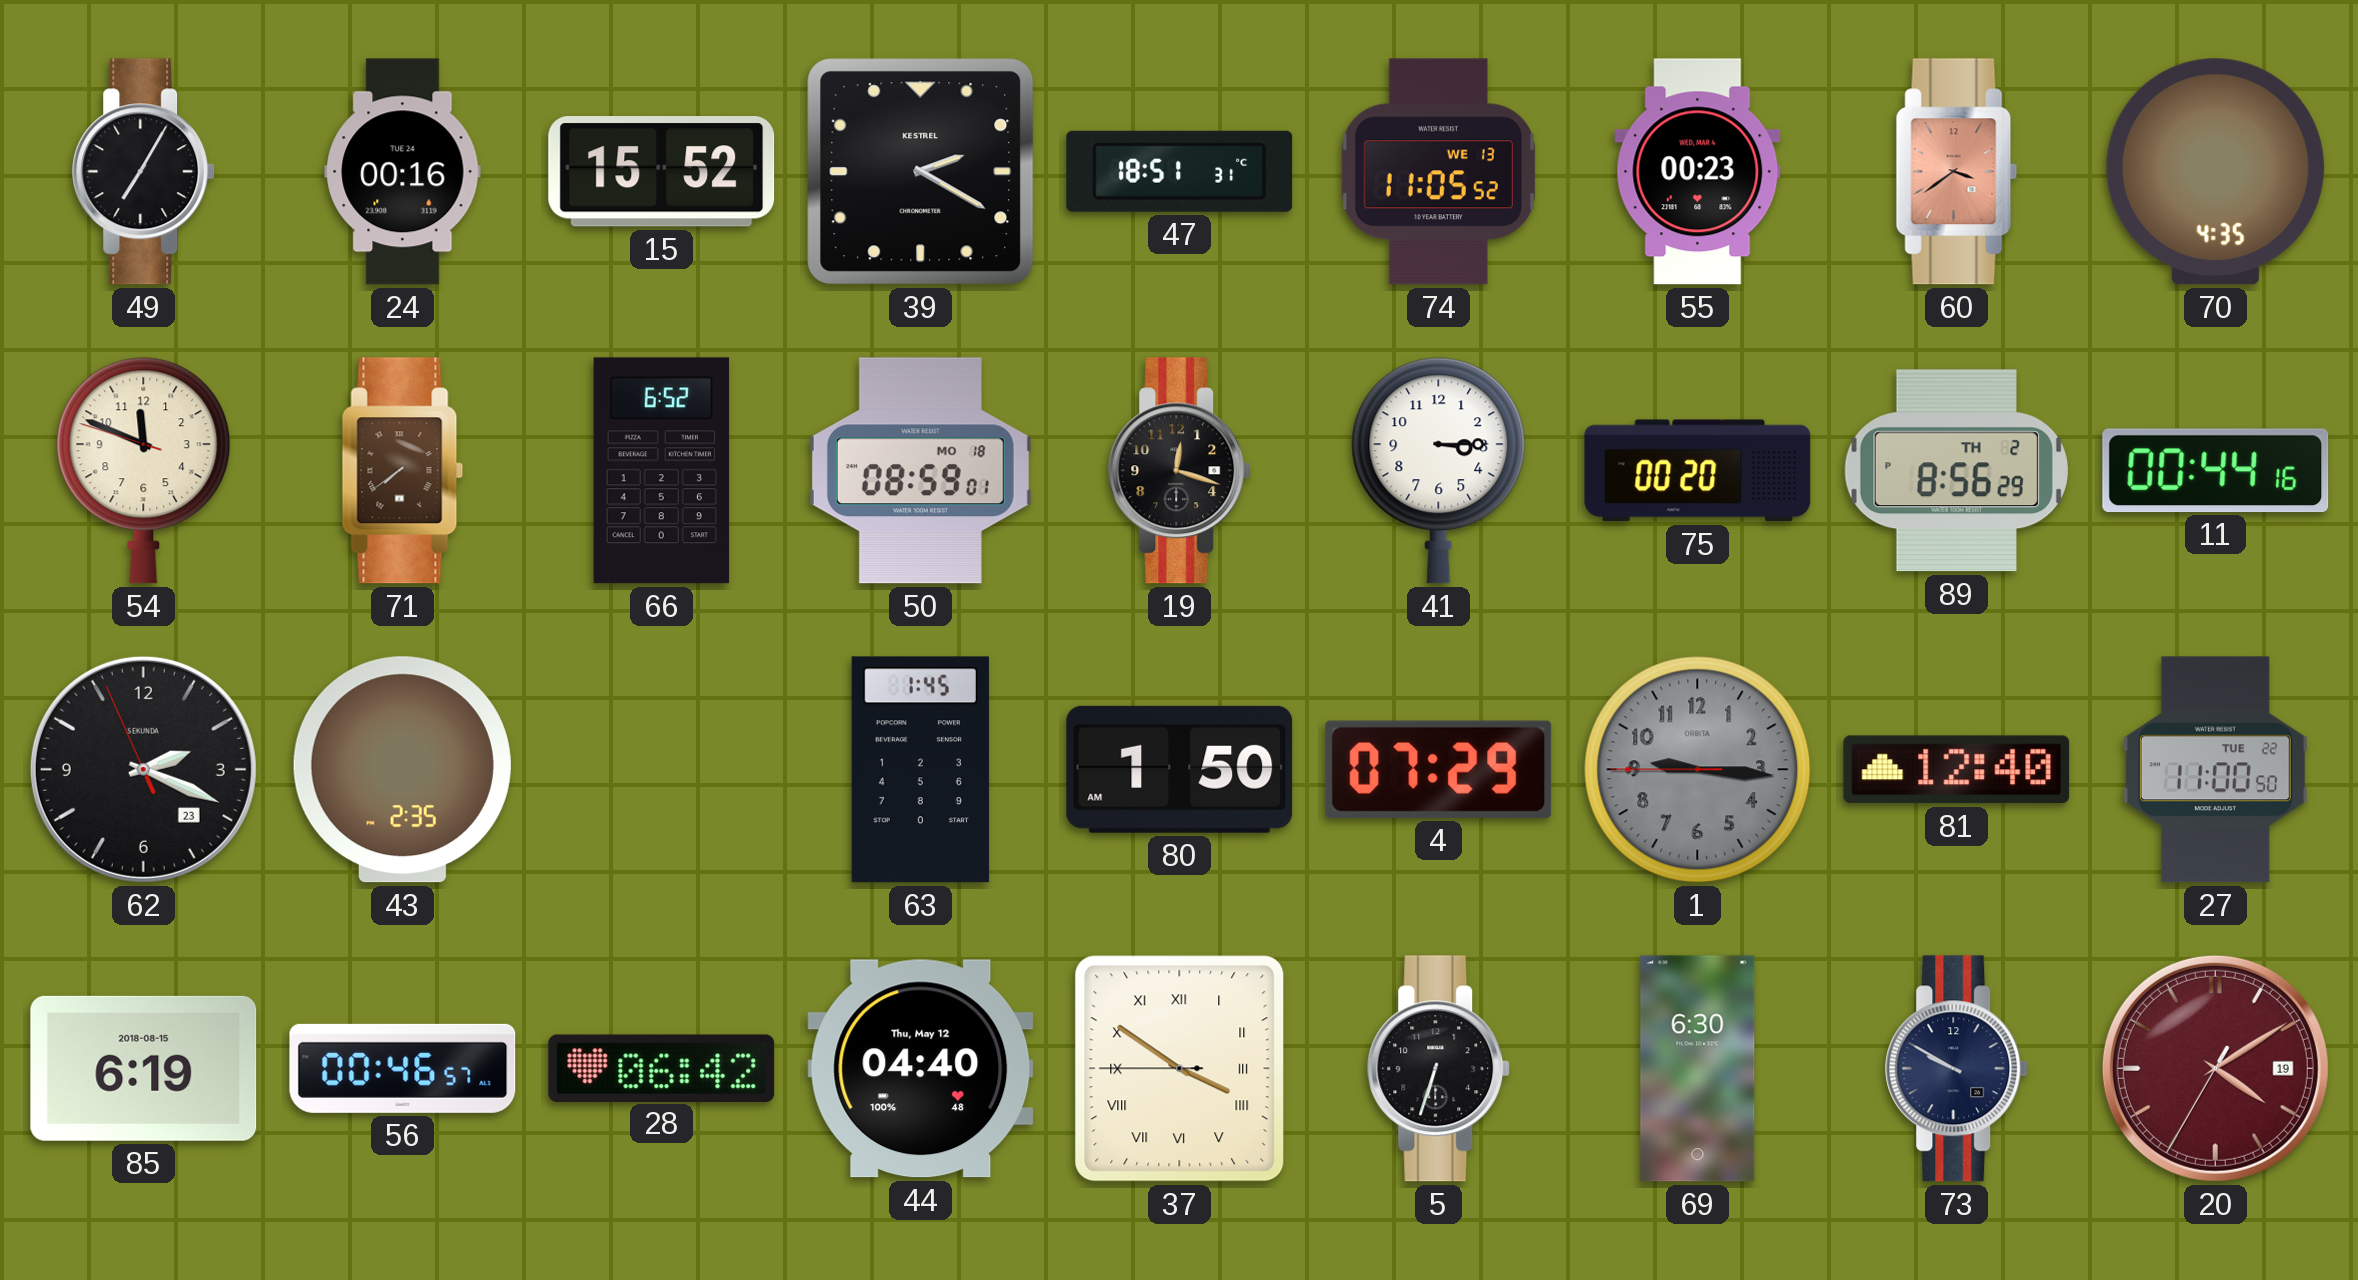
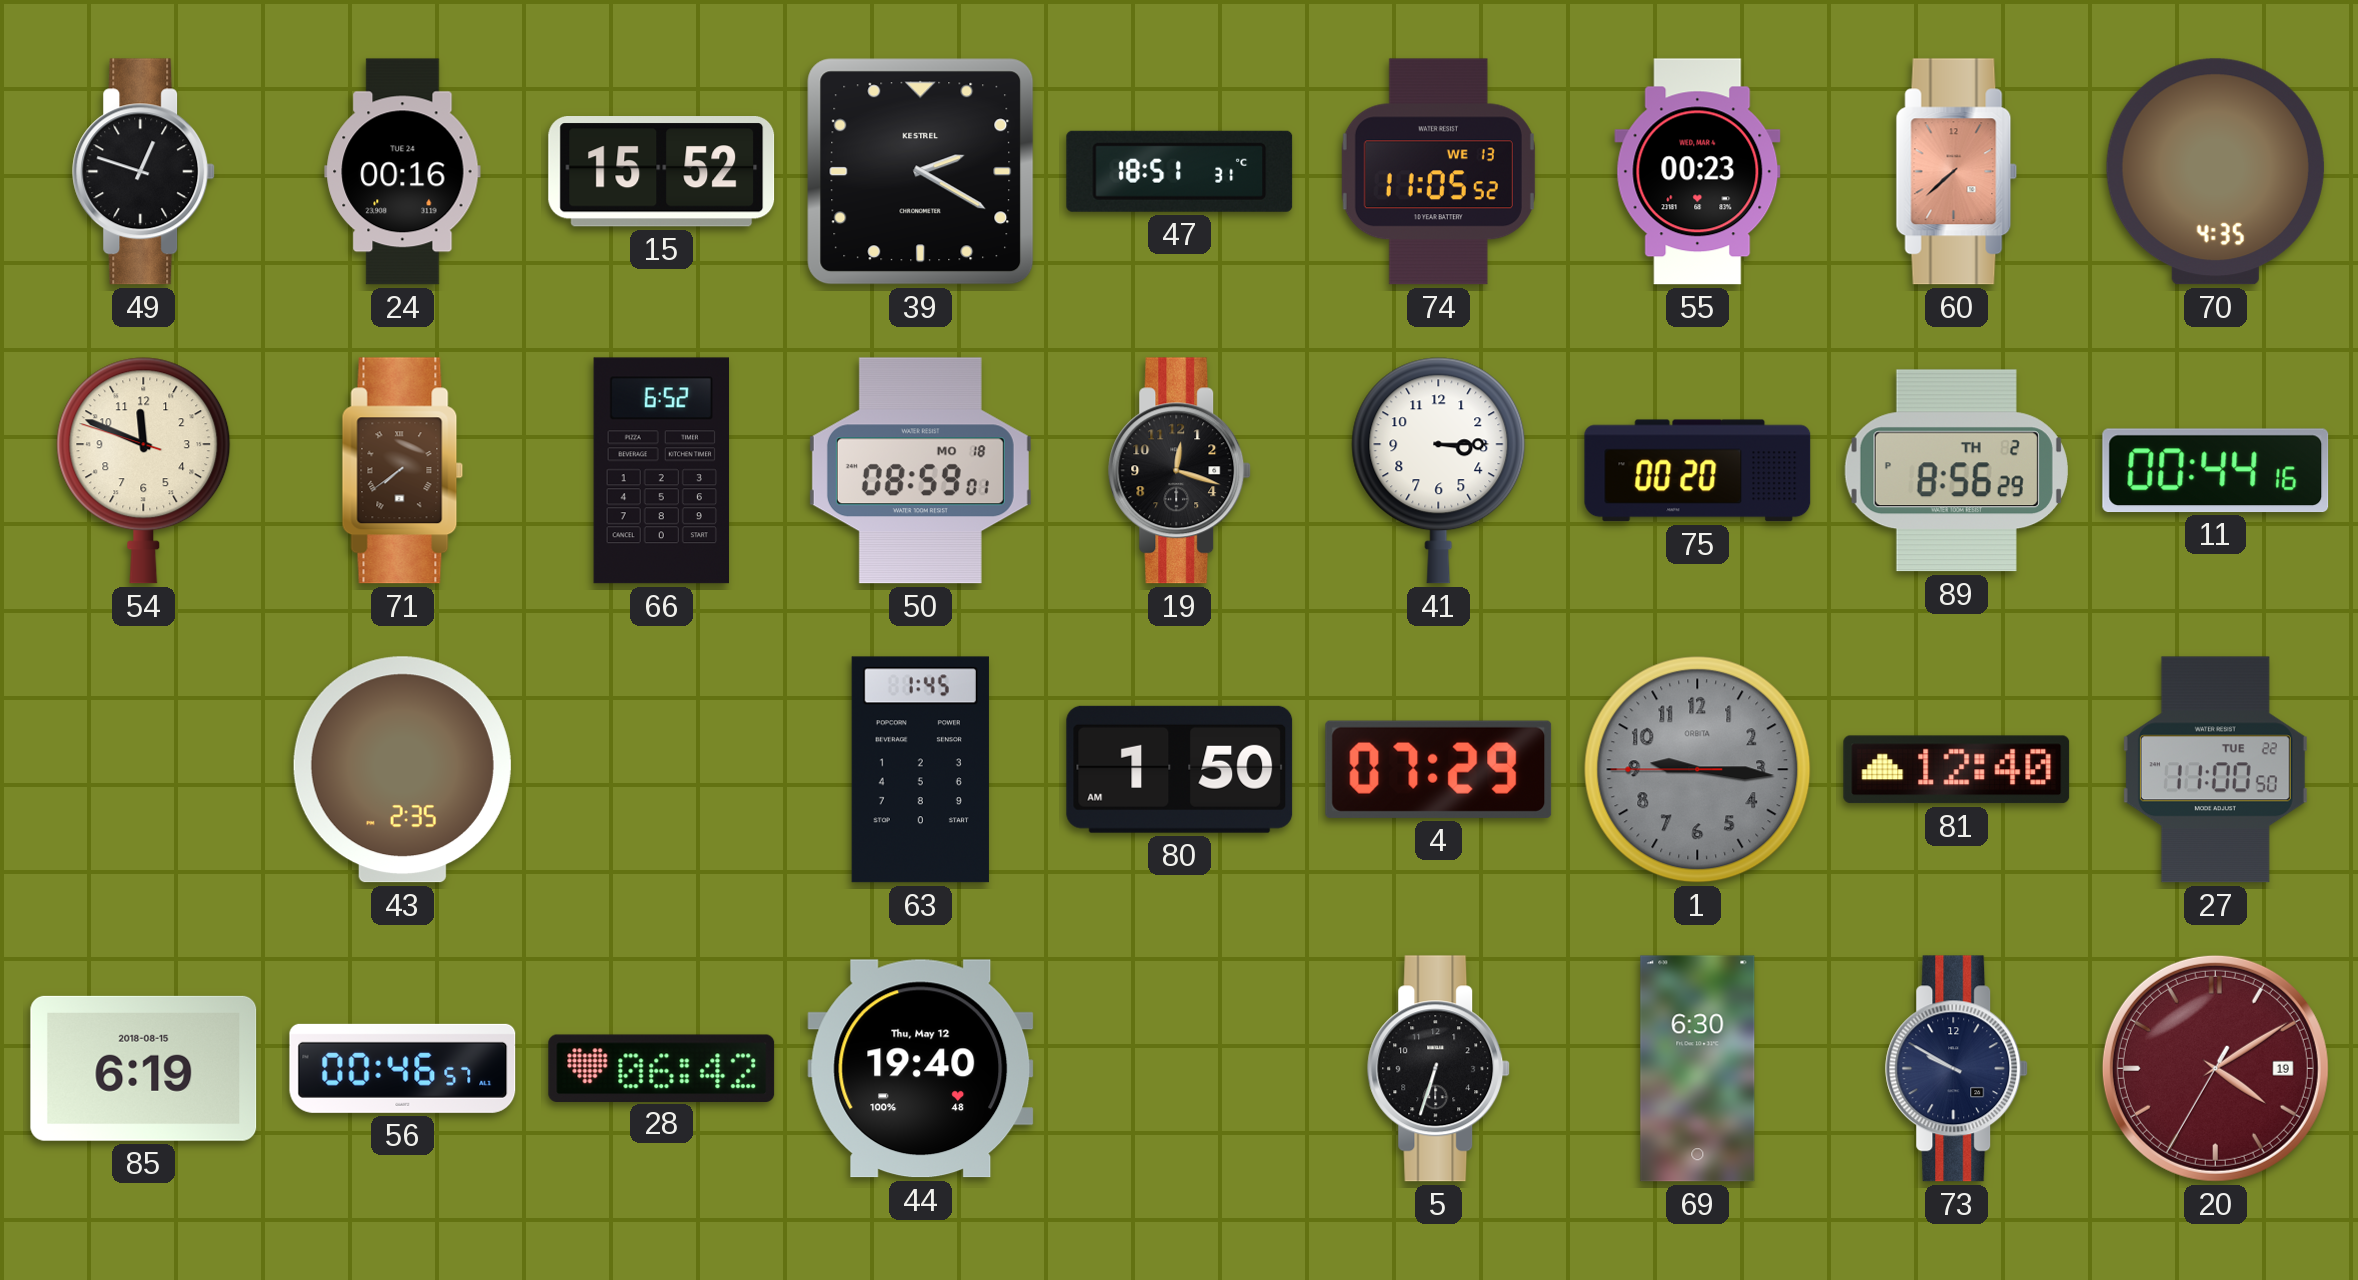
49: 7:05 -> 12:48
60: 3:39 -> 7:38
62: 2:18 -> none
44: 04:40 -> 19:40
37: 3:50 -> none
